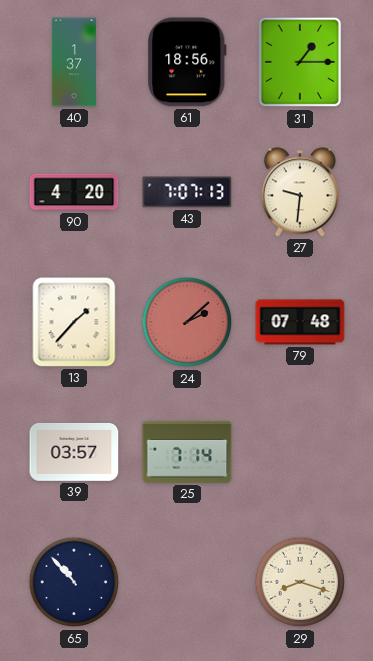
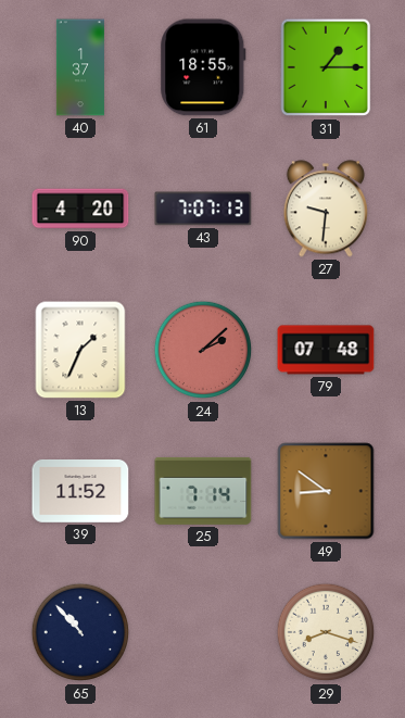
61: 18:56 -> 18:55
13: 1:37 -> 1:34
39: 03:57 -> 11:52
49: none -> 8:51
